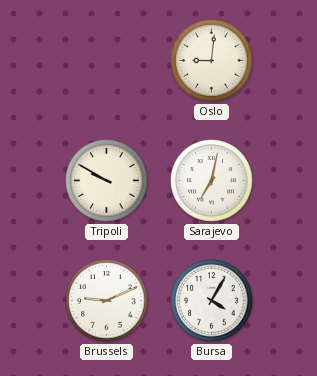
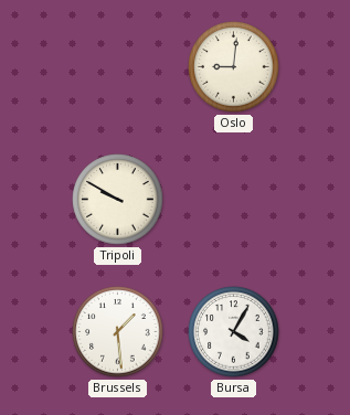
Sarajevo: 7:02 -> none
Brussels: 9:11 -> 1:29
